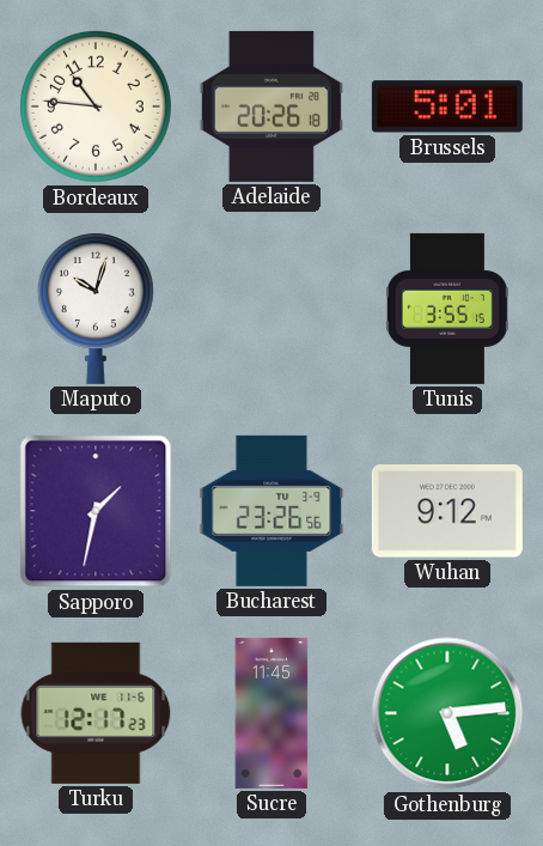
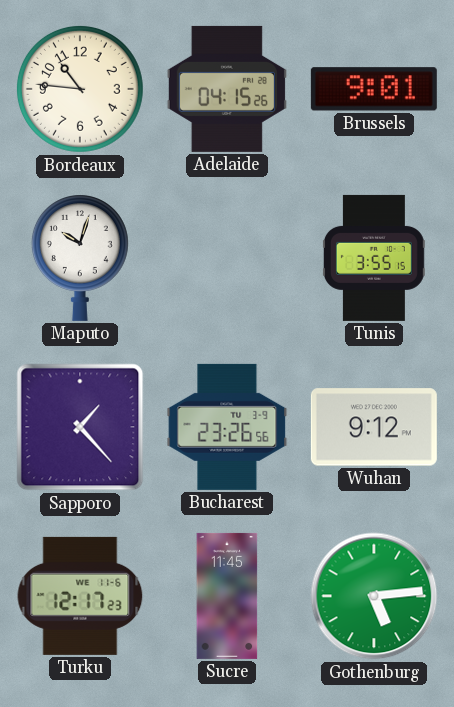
Adelaide: 20:26 -> 04:15
Brussels: 5:01 -> 9:01
Sapporo: 1:32 -> 1:23
